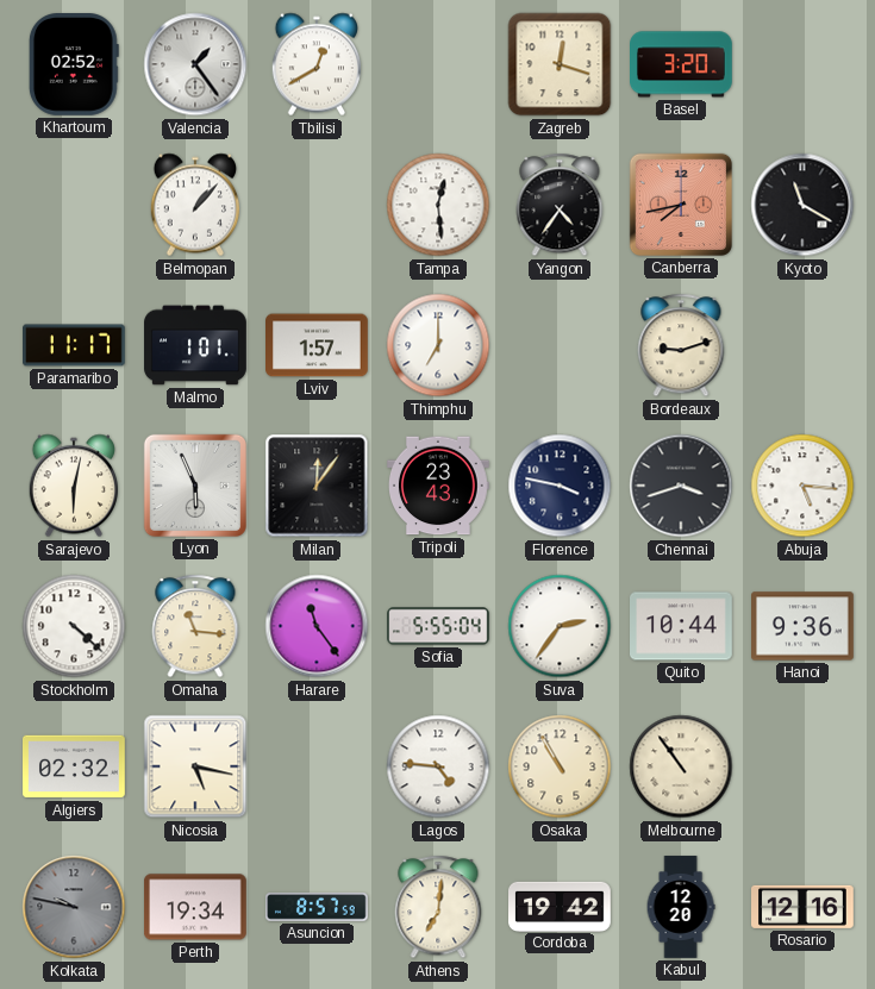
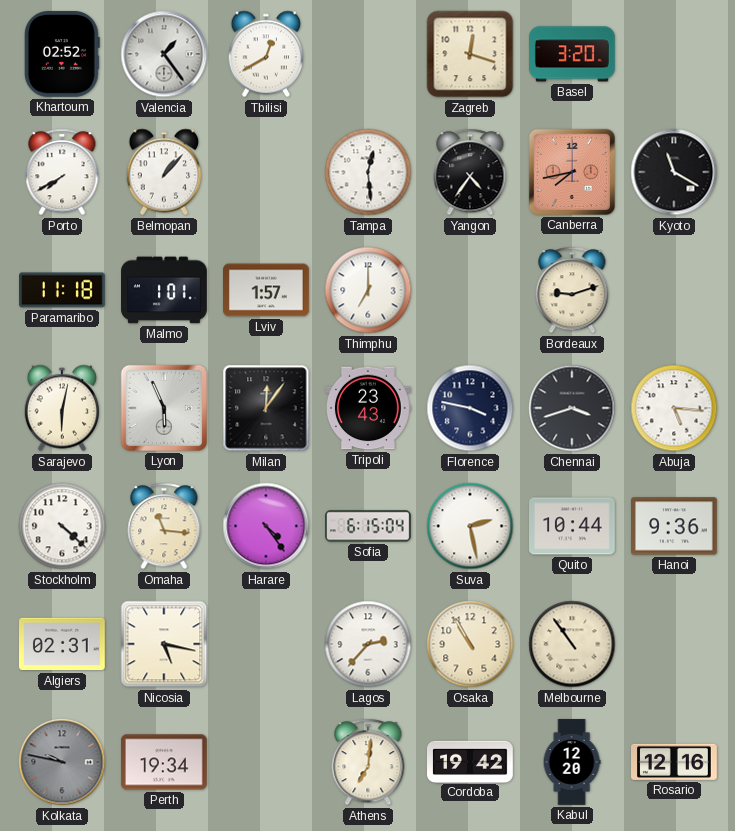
Porto: none -> 7:40
Paramaribo: 11:17 -> 11:18
Harare: 11:24 -> 4:24
Sofia: 5:55 -> 6:15
Suva: 2:36 -> 2:28
Algiers: 02:32 -> 02:31
Lagos: 4:46 -> 2:37
Asuncion: 8:57 -> none
